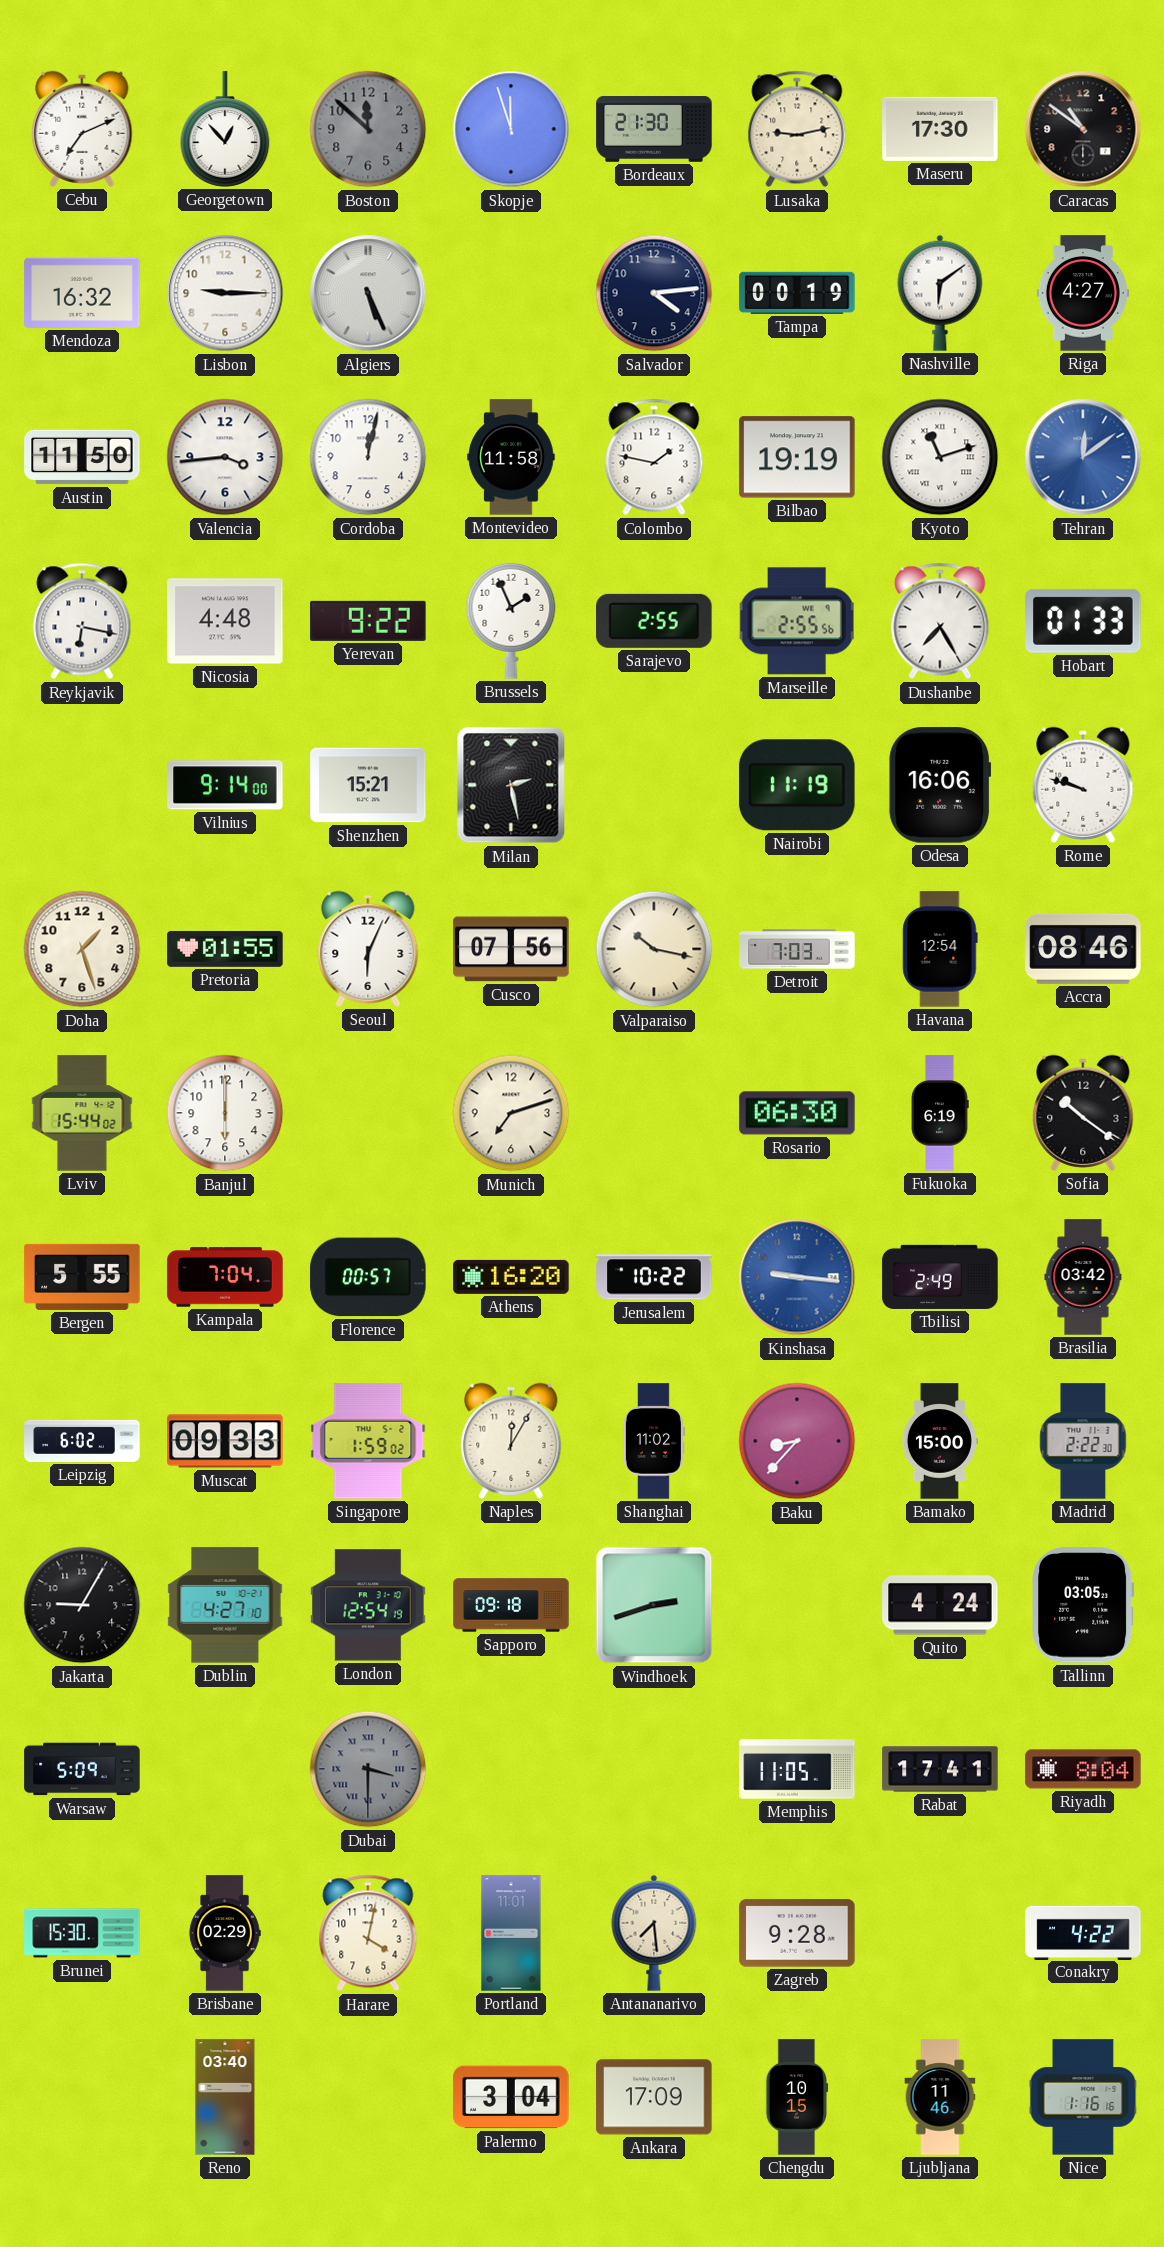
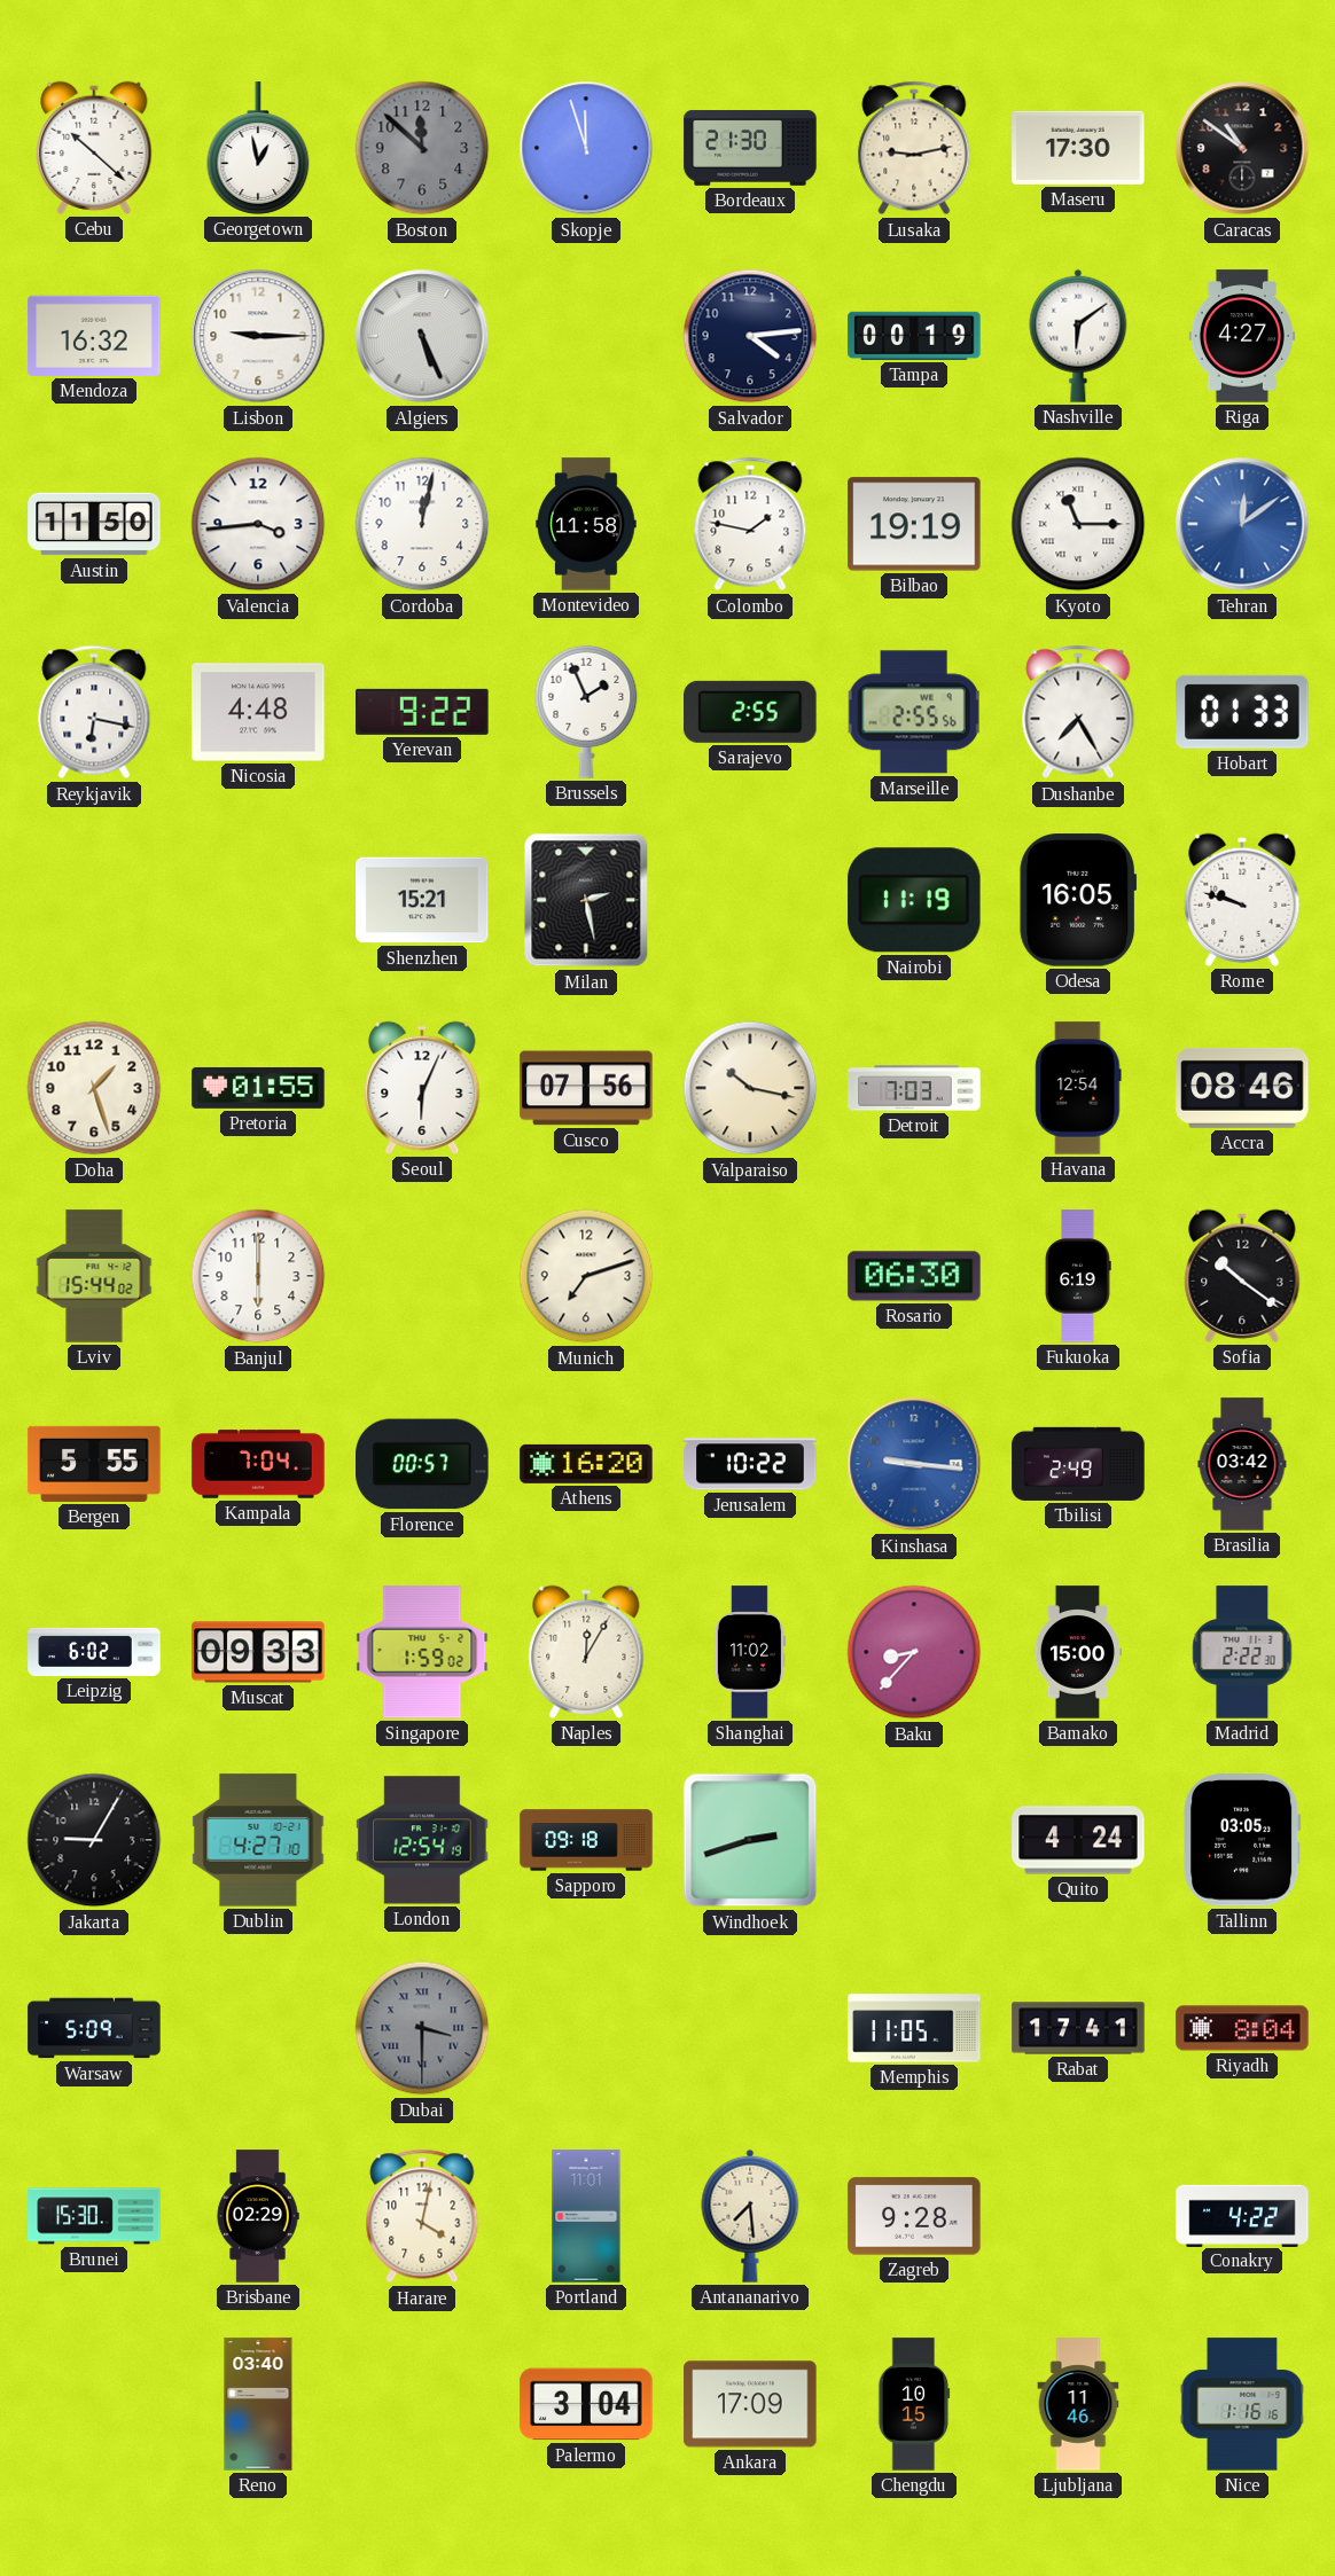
Cebu: 7:11 -> 10:22
Georgetown: 12:53 -> 12:58
Kyoto: 11:12 -> 11:15
Vilnius: 9:14 -> none
Odesa: 16:06 -> 16:05
